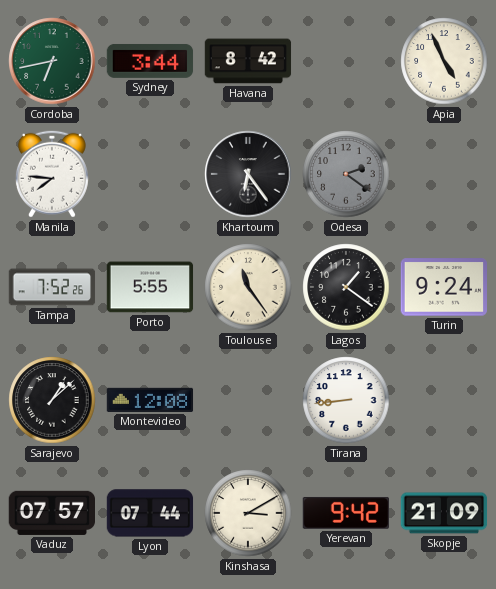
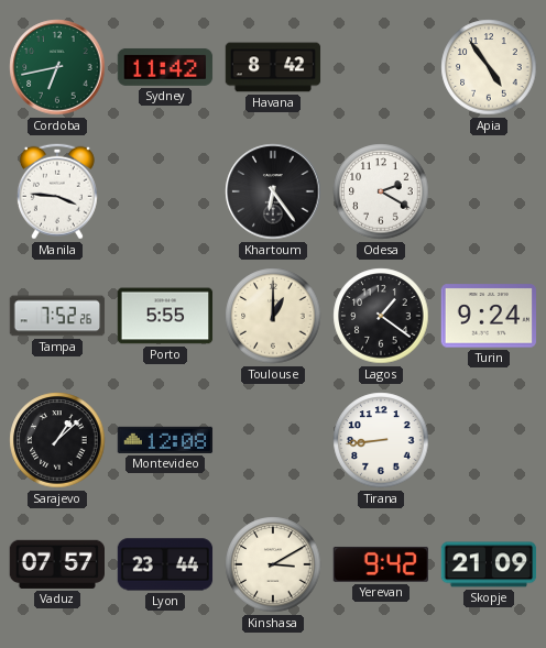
Sydney: 3:44 -> 11:42
Apia: 4:56 -> 4:54
Manila: 7:46 -> 3:46
Odesa: 2:21 -> 2:20
Odesa dial: grey -> white
Toulouse: 11:24 -> 1:00
Lyon: 07:44 -> 23:44
